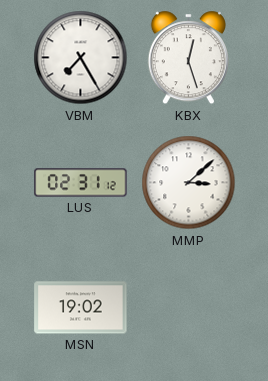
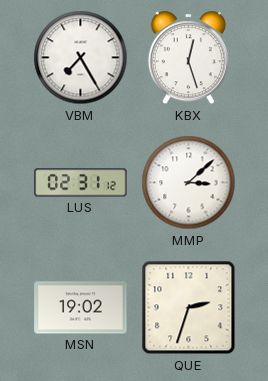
QUE: none -> 2:33
